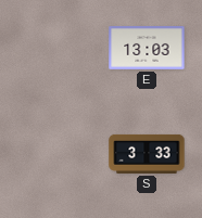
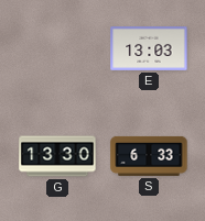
G: none -> 13:30
S: 3:33 -> 6:33
